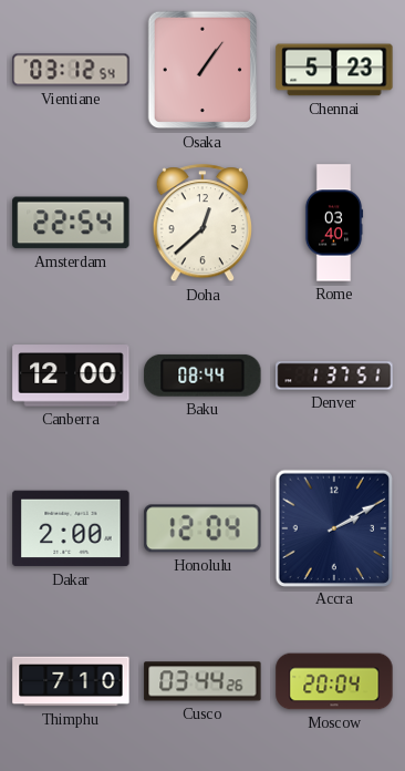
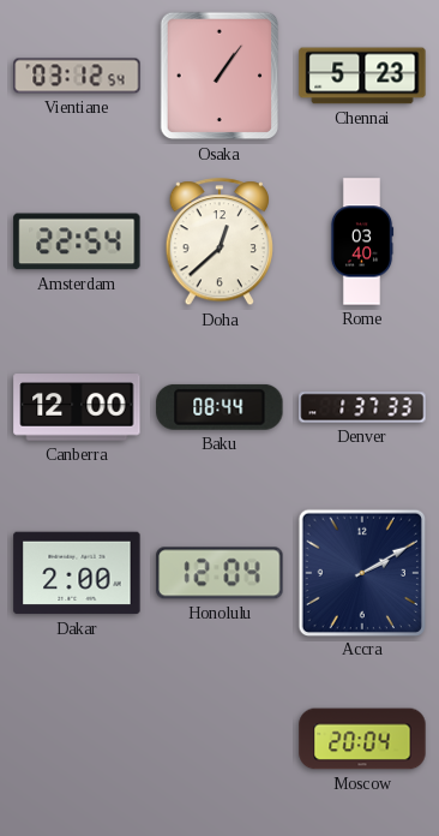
Denver: 1:37:51 -> 1:37:33
Thimphu: 7:10 -> none
Cusco: 03:44 -> none
